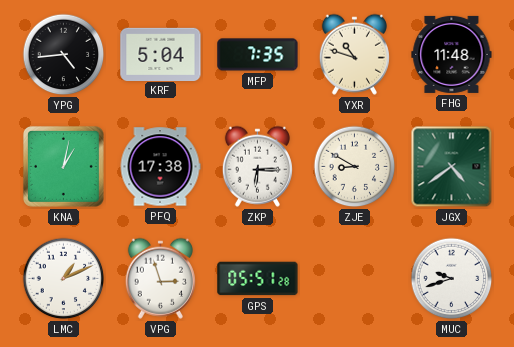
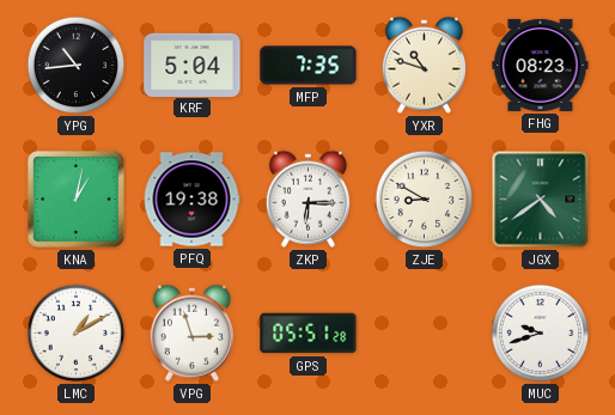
YPG: 4:44 -> 10:44
FHG: 11:48 -> 08:23
PFQ: 17:38 -> 19:38
LMC: 1:11 -> 1:10
